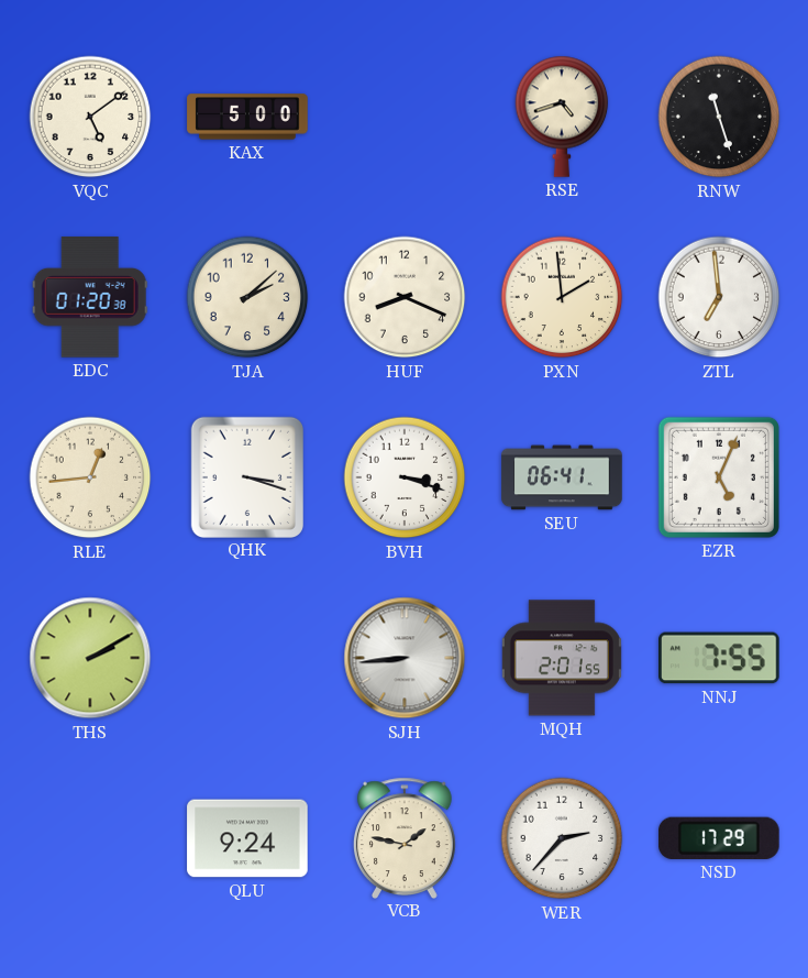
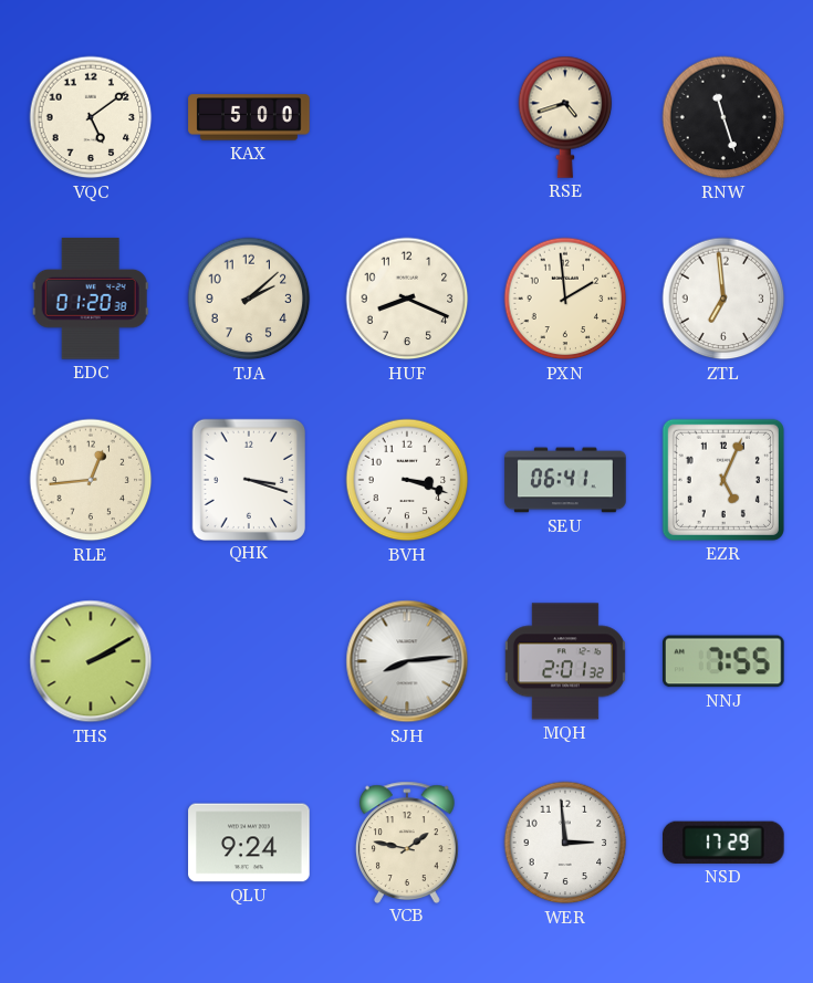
SJH: 8:44 -> 8:14
MQH: 2:01:55 -> 2:01:32
WER: 2:37 -> 2:59
